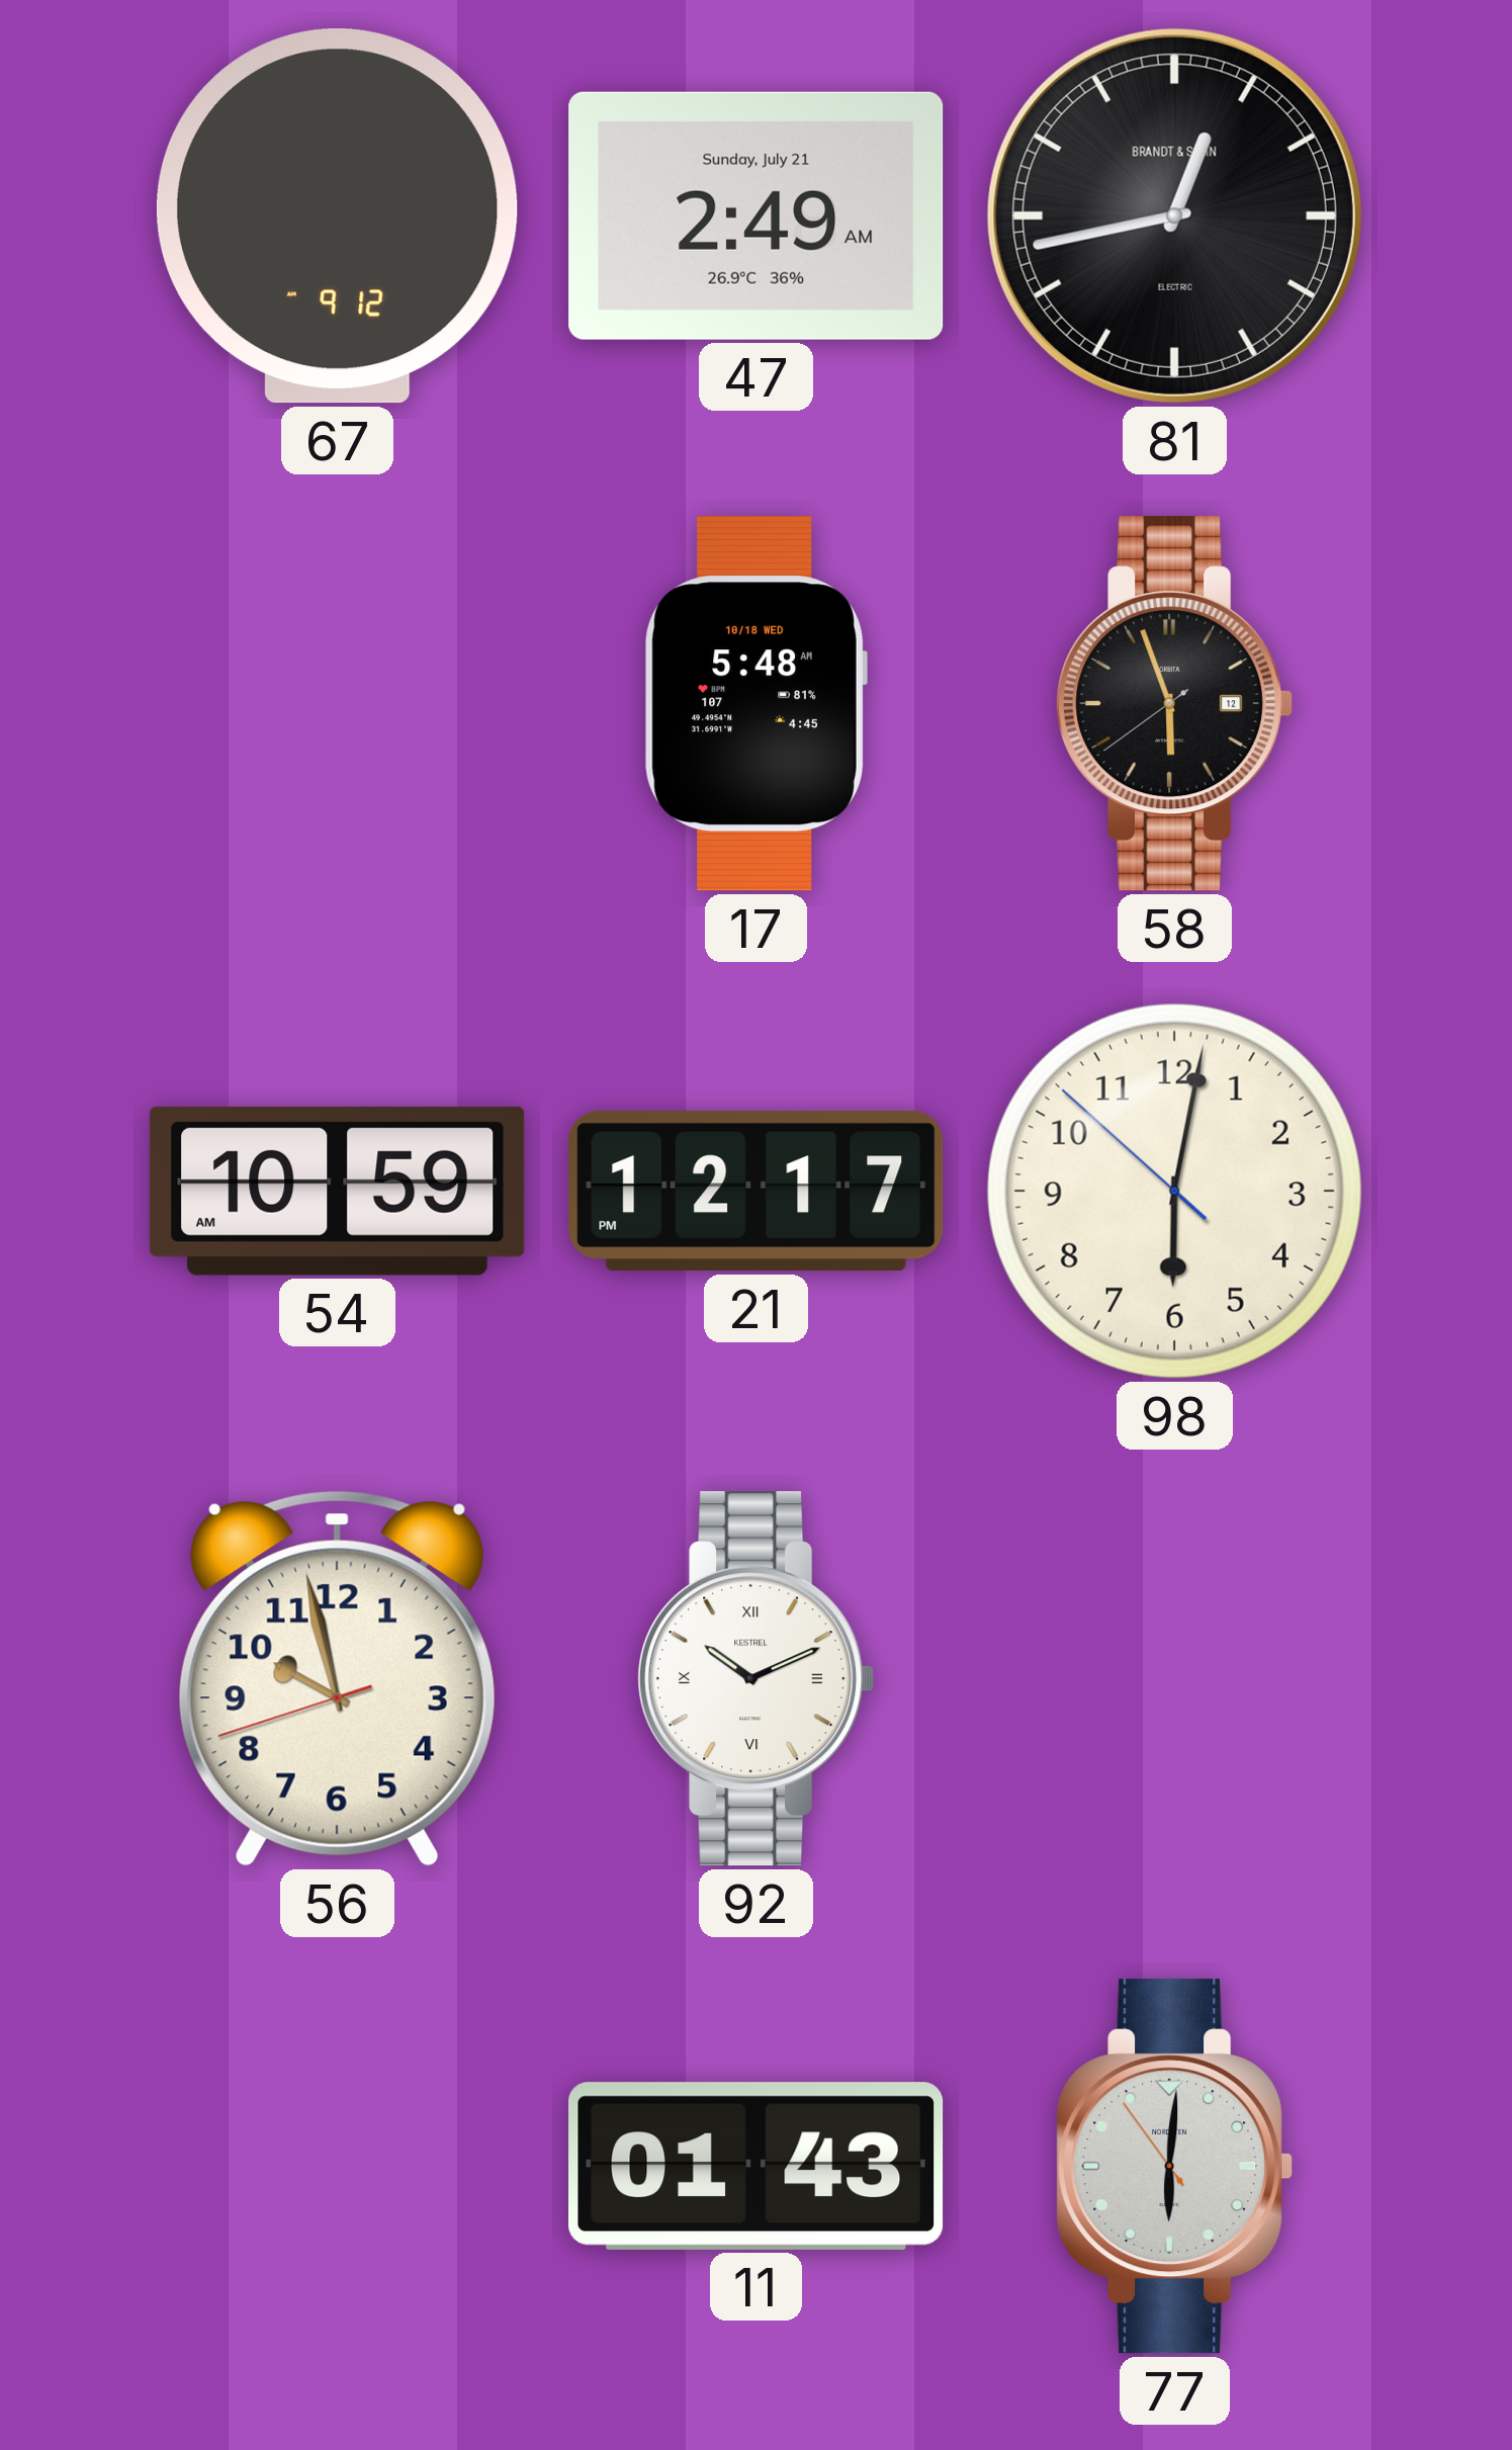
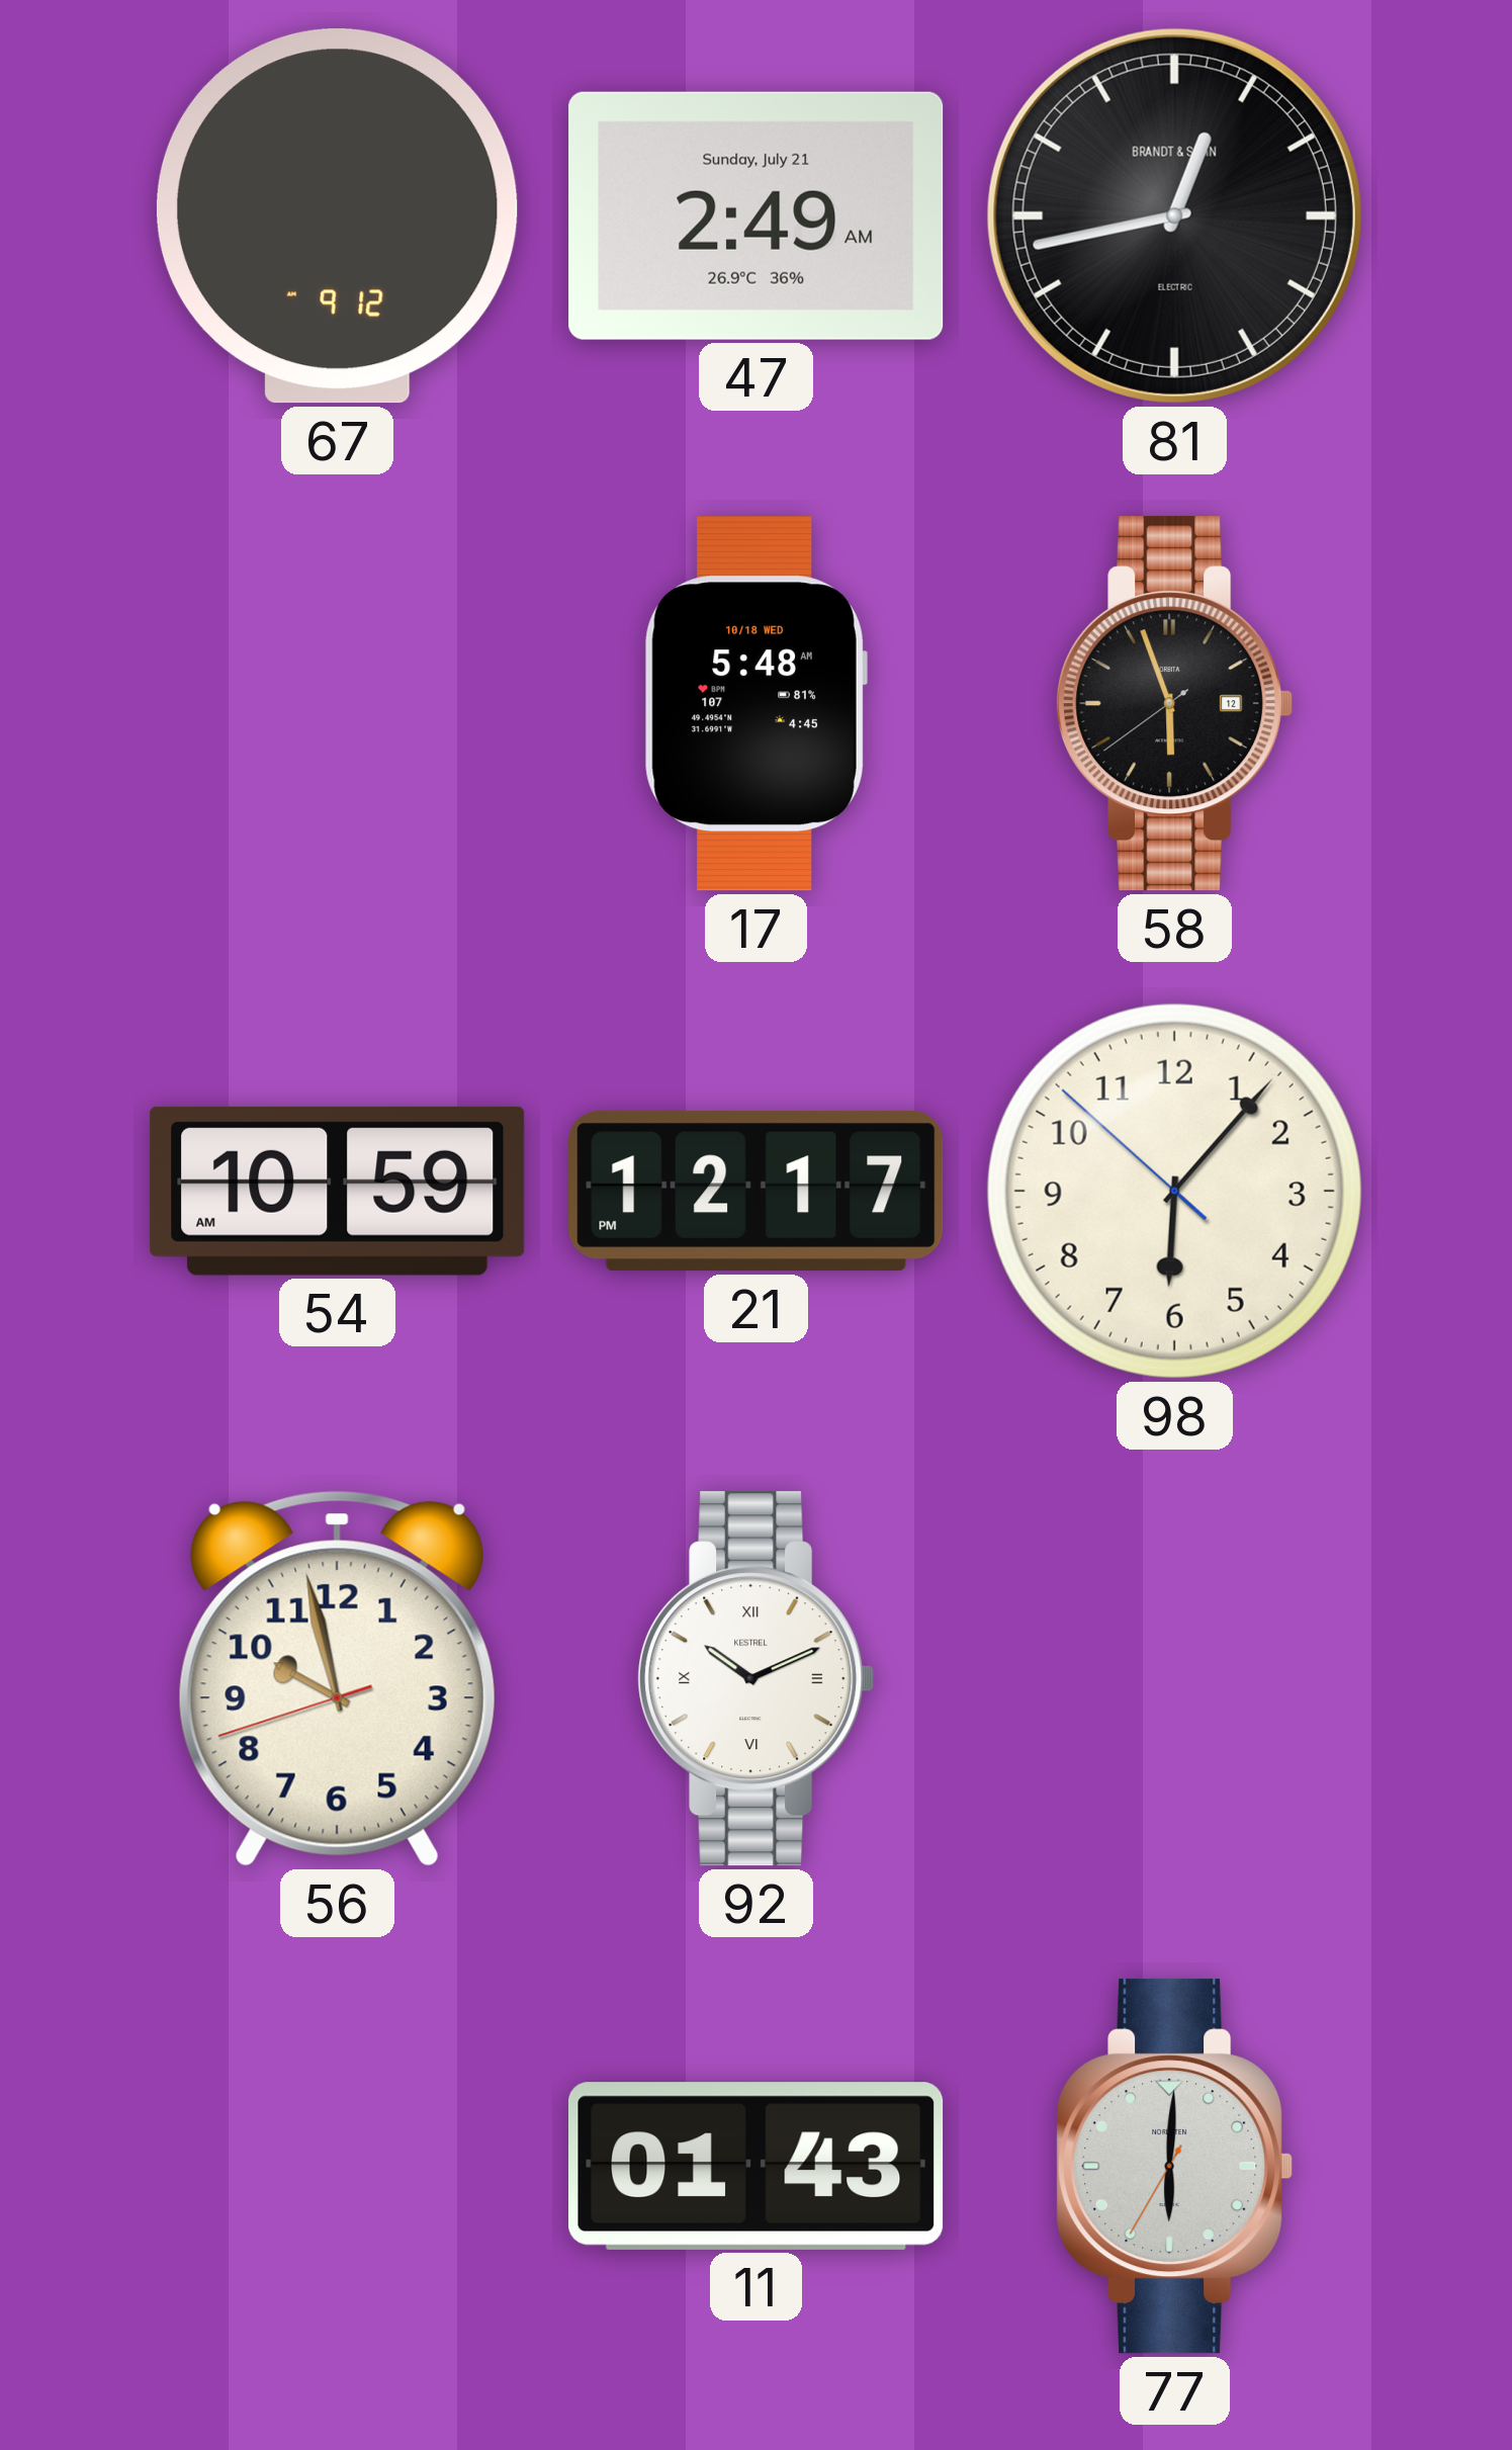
98: 6:01 -> 6:06
77: 6:00:54 -> 6:00:35
